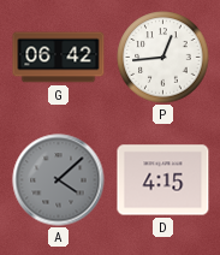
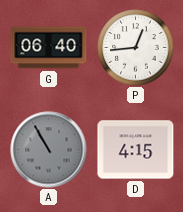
G: 06:42 -> 06:40
A: 4:08 -> 10:55
